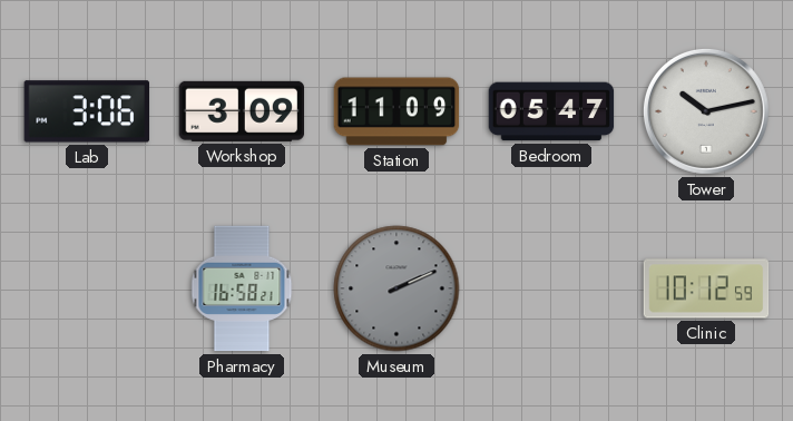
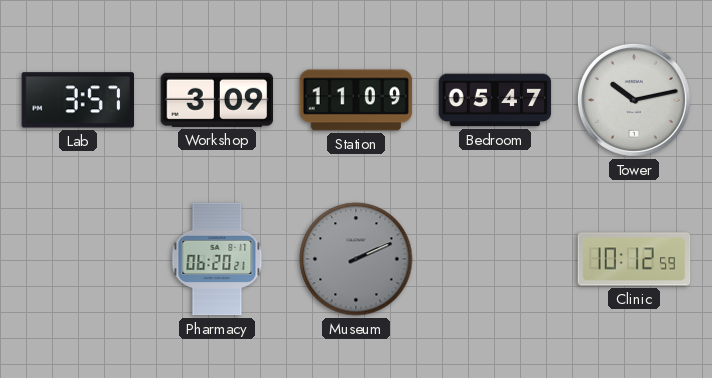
Lab: 3:06 -> 3:57
Pharmacy: 16:58 -> 06:20
